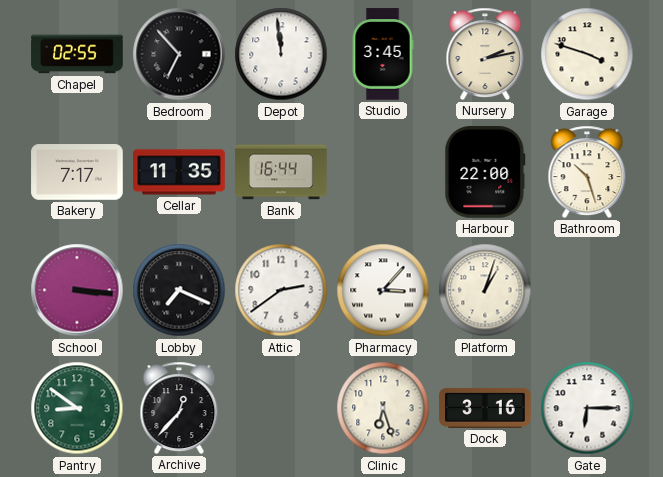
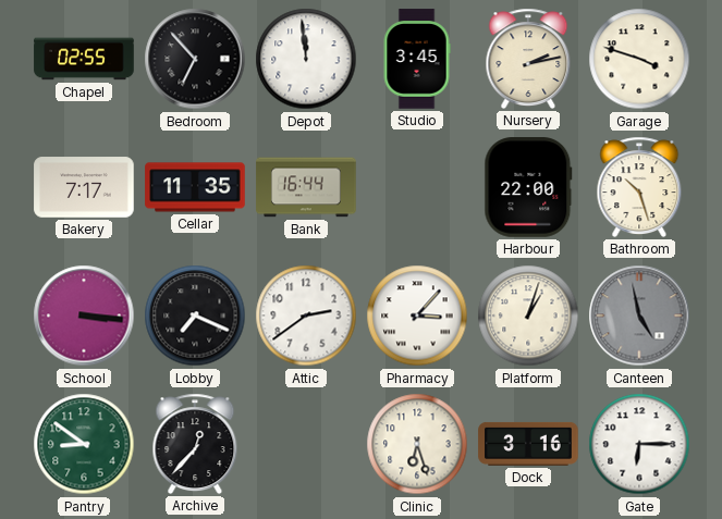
Canteen: none -> 4:58
